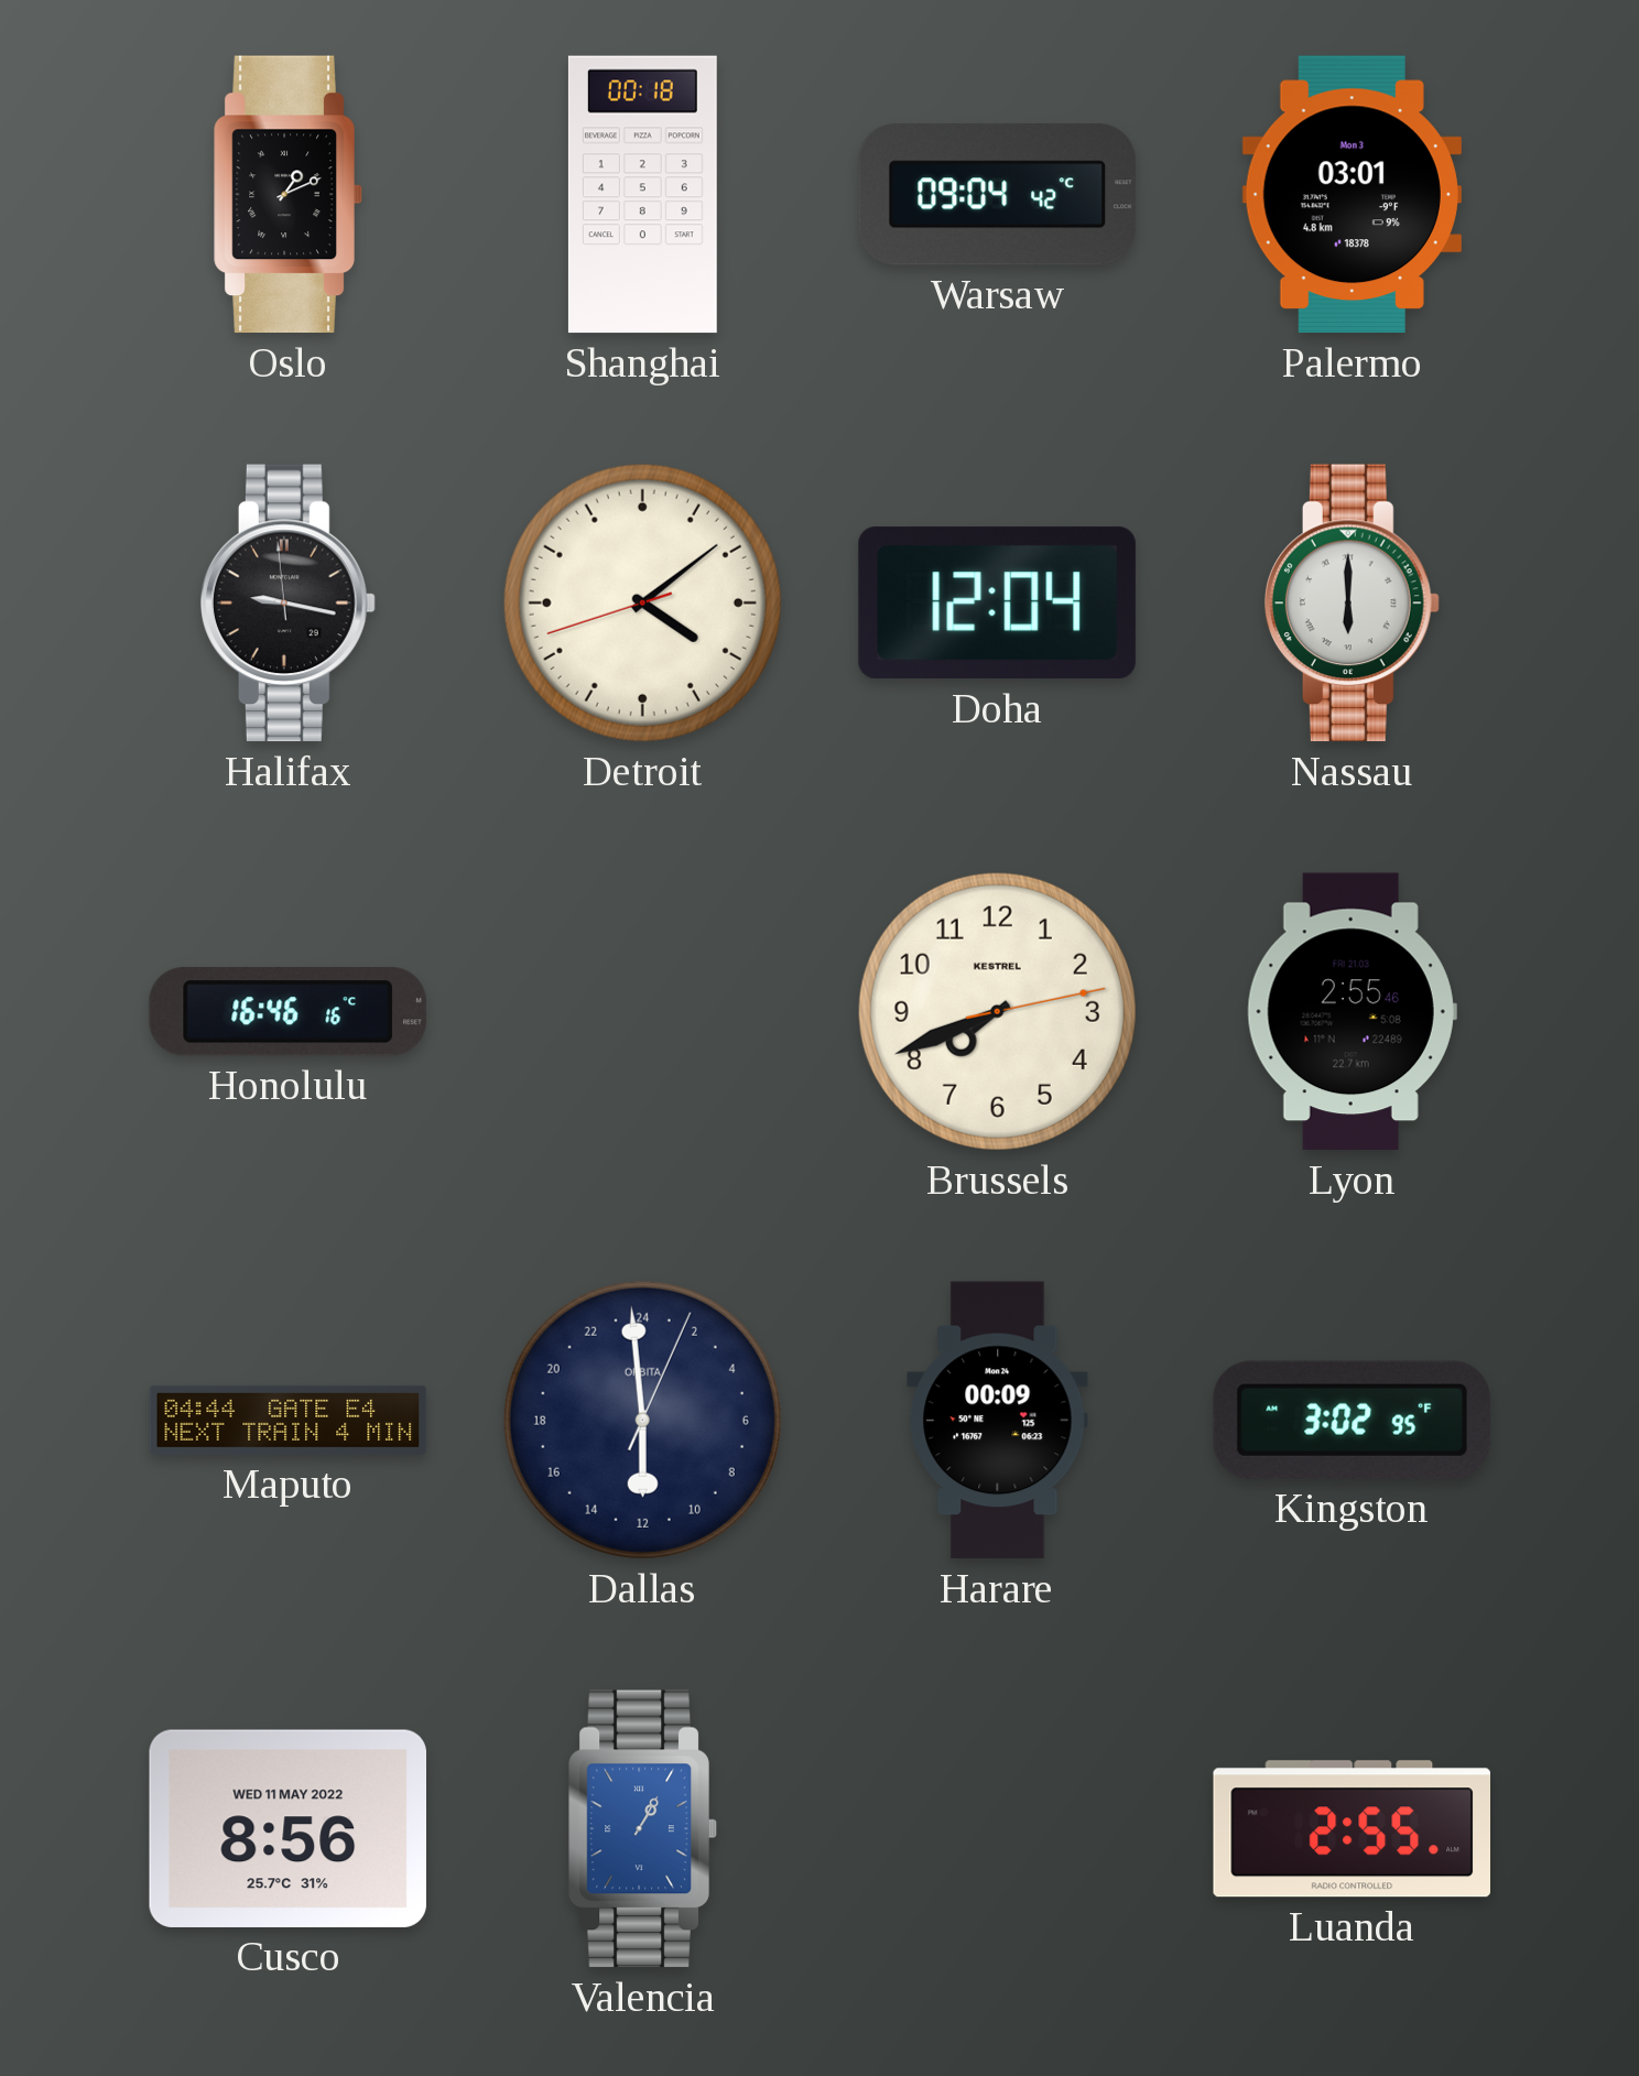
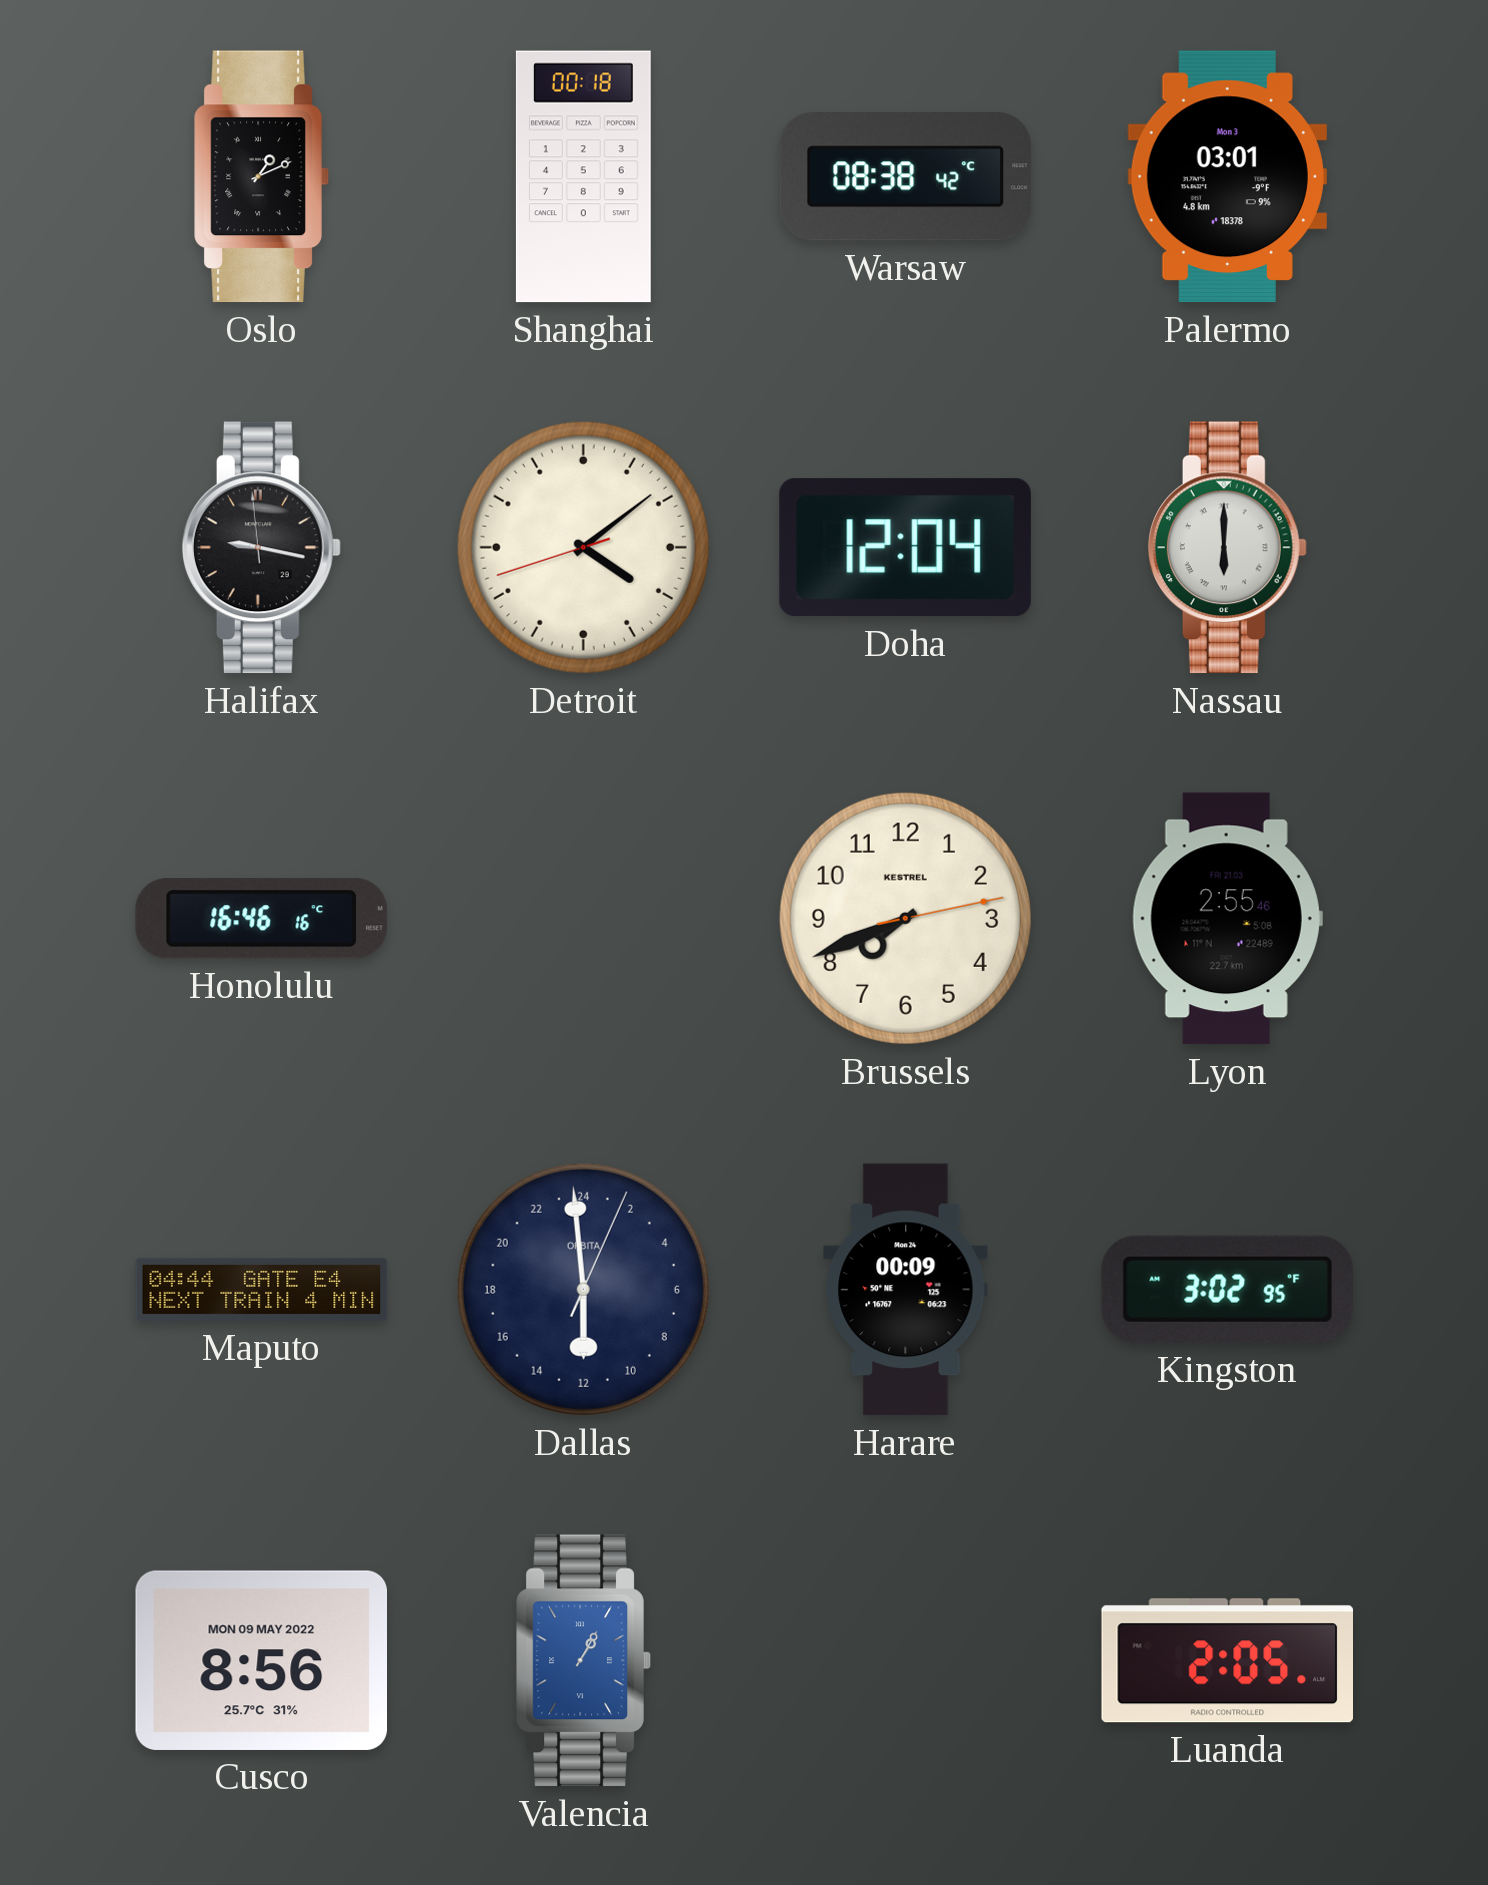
Warsaw: 09:04 -> 08:38
Cusco date: WED 11 MAY 2022 -> MON 09 MAY 2022
Luanda: 2:55 -> 2:05
